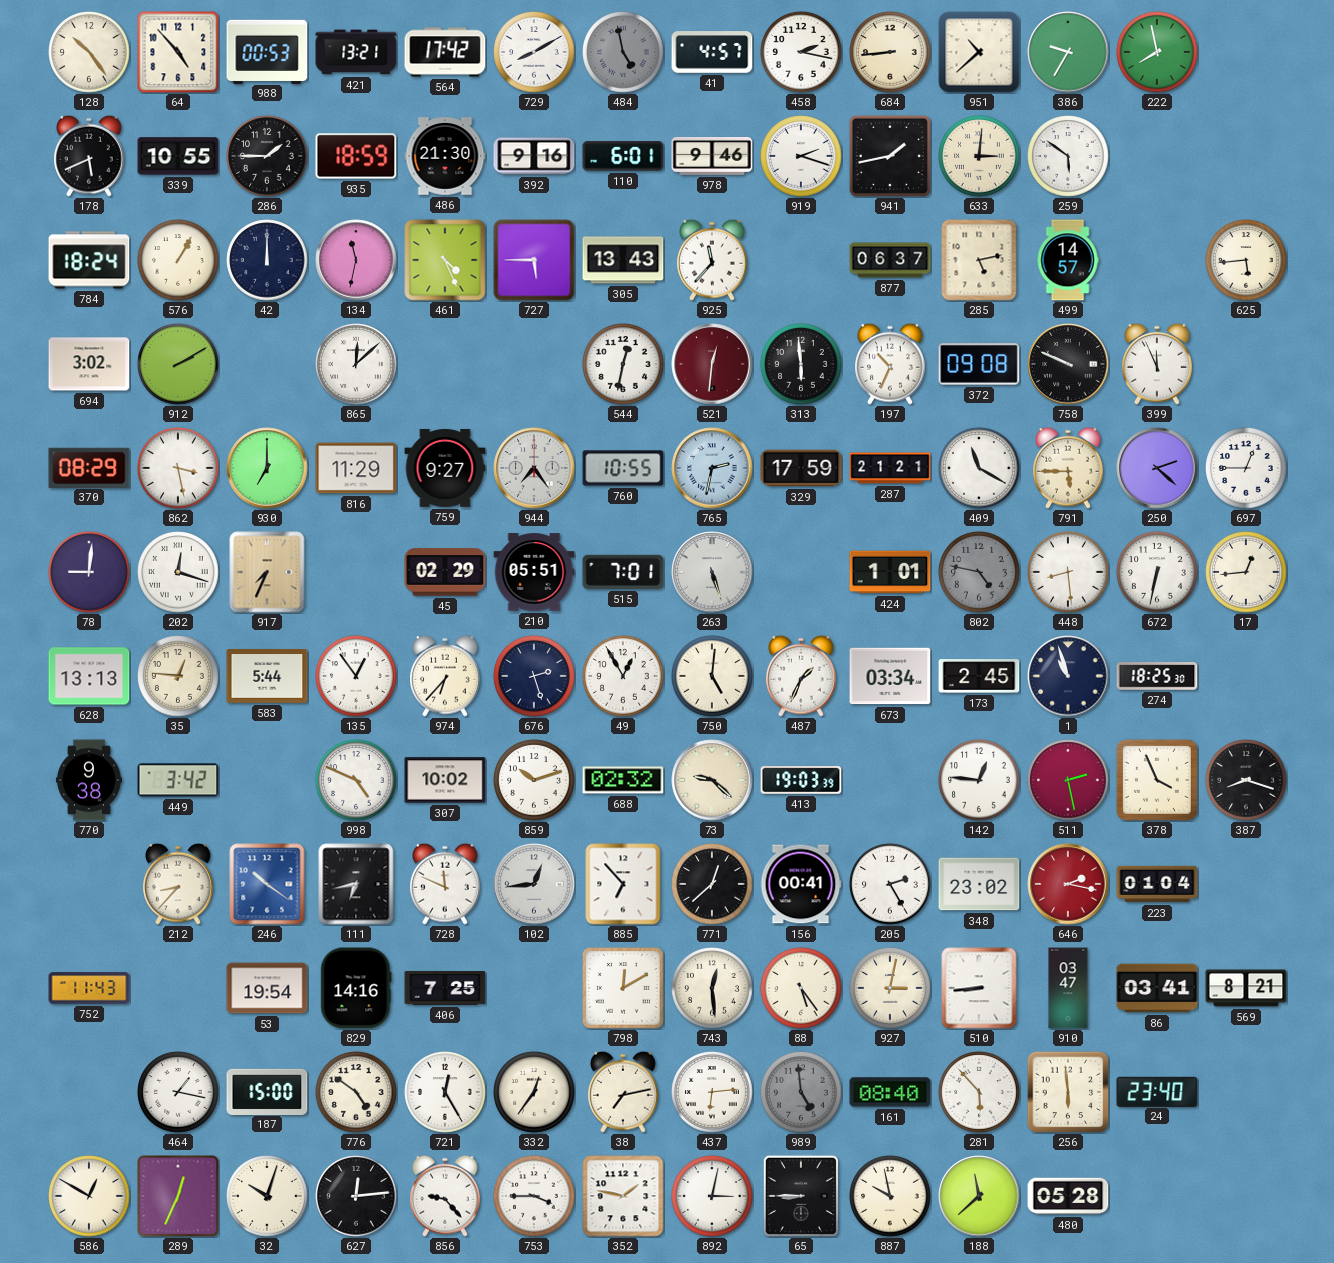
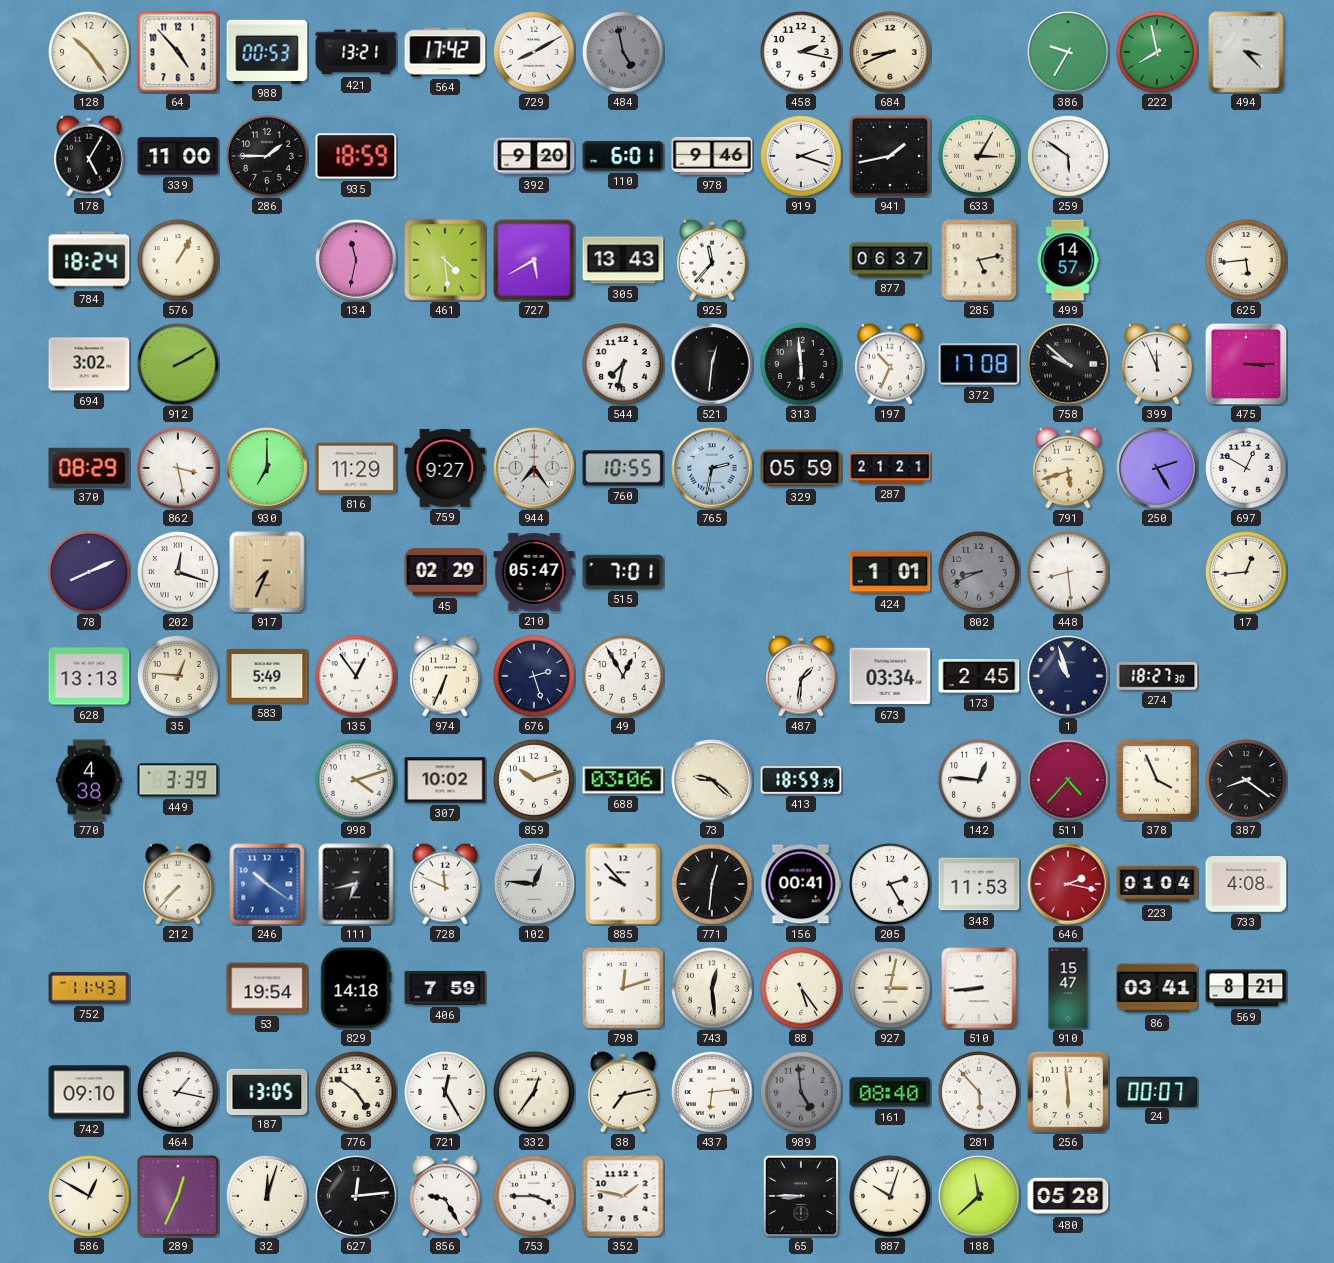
41: 4:57 -> none
684: 8:44 -> 8:41
951: 10:38 -> none
494: none -> 3:23
178: 5:41 -> 5:05
339: 10:55 -> 11:00
486: 21:30 -> none
392: 9:16 -> 9:20
633: 3:01 -> 3:05
42: 12:00 -> none
461: 4:26 -> 4:29
727: 5:45 -> 5:40
865: 12:08 -> none
544: 12:32 -> 7:32
521 dial: burgundy -> black
372: 09:08 -> 17:08
758: 9:49 -> 9:52
475: none -> 3:15
329: 17:59 -> 05:59
409: 11:20 -> none
791: 5:45 -> 5:42
250: 2:22 -> 2:25
697: 12:45 -> 12:50
78: 9:01 -> 8:11
210: 05:51 -> 05:47
263: 5:27 -> none
802: 4:47 -> 8:41
672: 6:32 -> none
583: 5:44 -> 5:49
974: 6:37 -> 6:34
750: 5:01 -> none
487: 1:34 -> 1:31
274: 18:25 -> 18:27
770: 9:38 -> 4:38
449: 3:42 -> 3:39
998: 4:49 -> 4:12
688: 02:32 -> 03:06
413: 19:03 -> 18:59
511: 2:28 -> 4:37
387: 8:18 -> 8:21
212: 8:37 -> 7:37
102: 12:44 -> 12:46
885: 6:53 -> 9:53
771: 12:38 -> 12:31
348: 23:02 -> 11:53
733: none -> 4:08
829: 14:16 -> 14:18
406: 7:25 -> 7:59
798: 12:10 -> 12:12
910: 03:47 -> 15:47
742: none -> 09:10
187: 15:00 -> 13:05
24: 23:40 -> 00:07
32: 10:03 -> 12:03
856: 9:23 -> 9:25
892: 3:02 -> none
887: 9:58 -> 10:03
